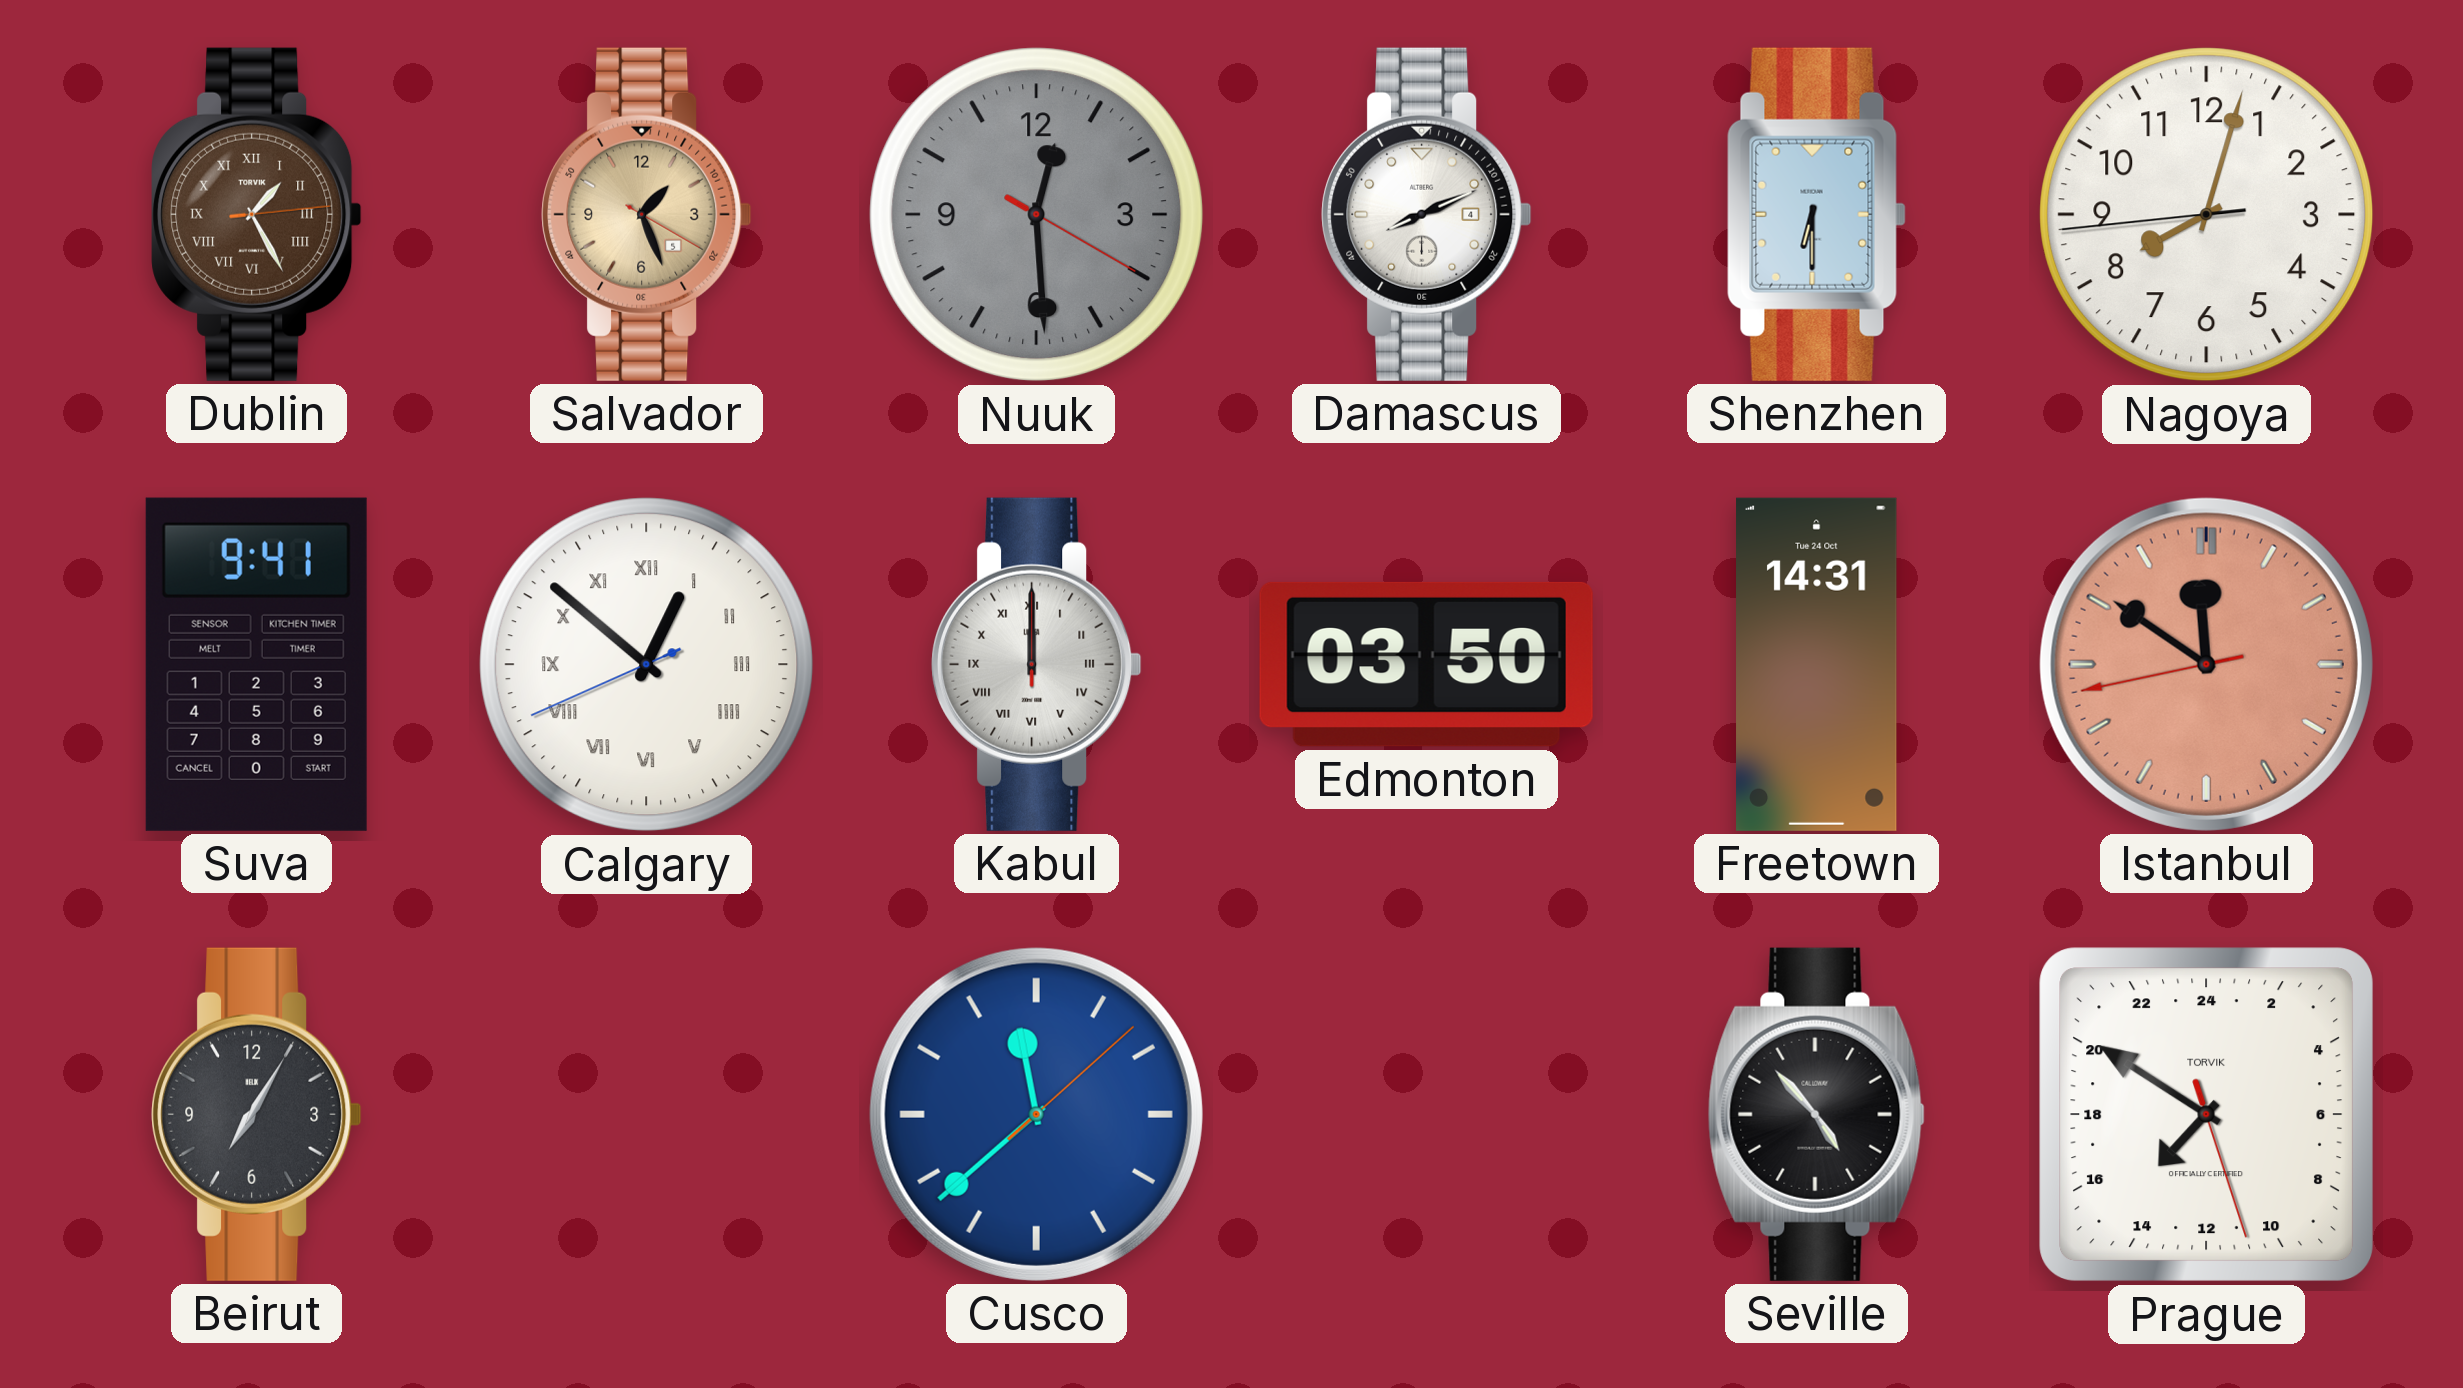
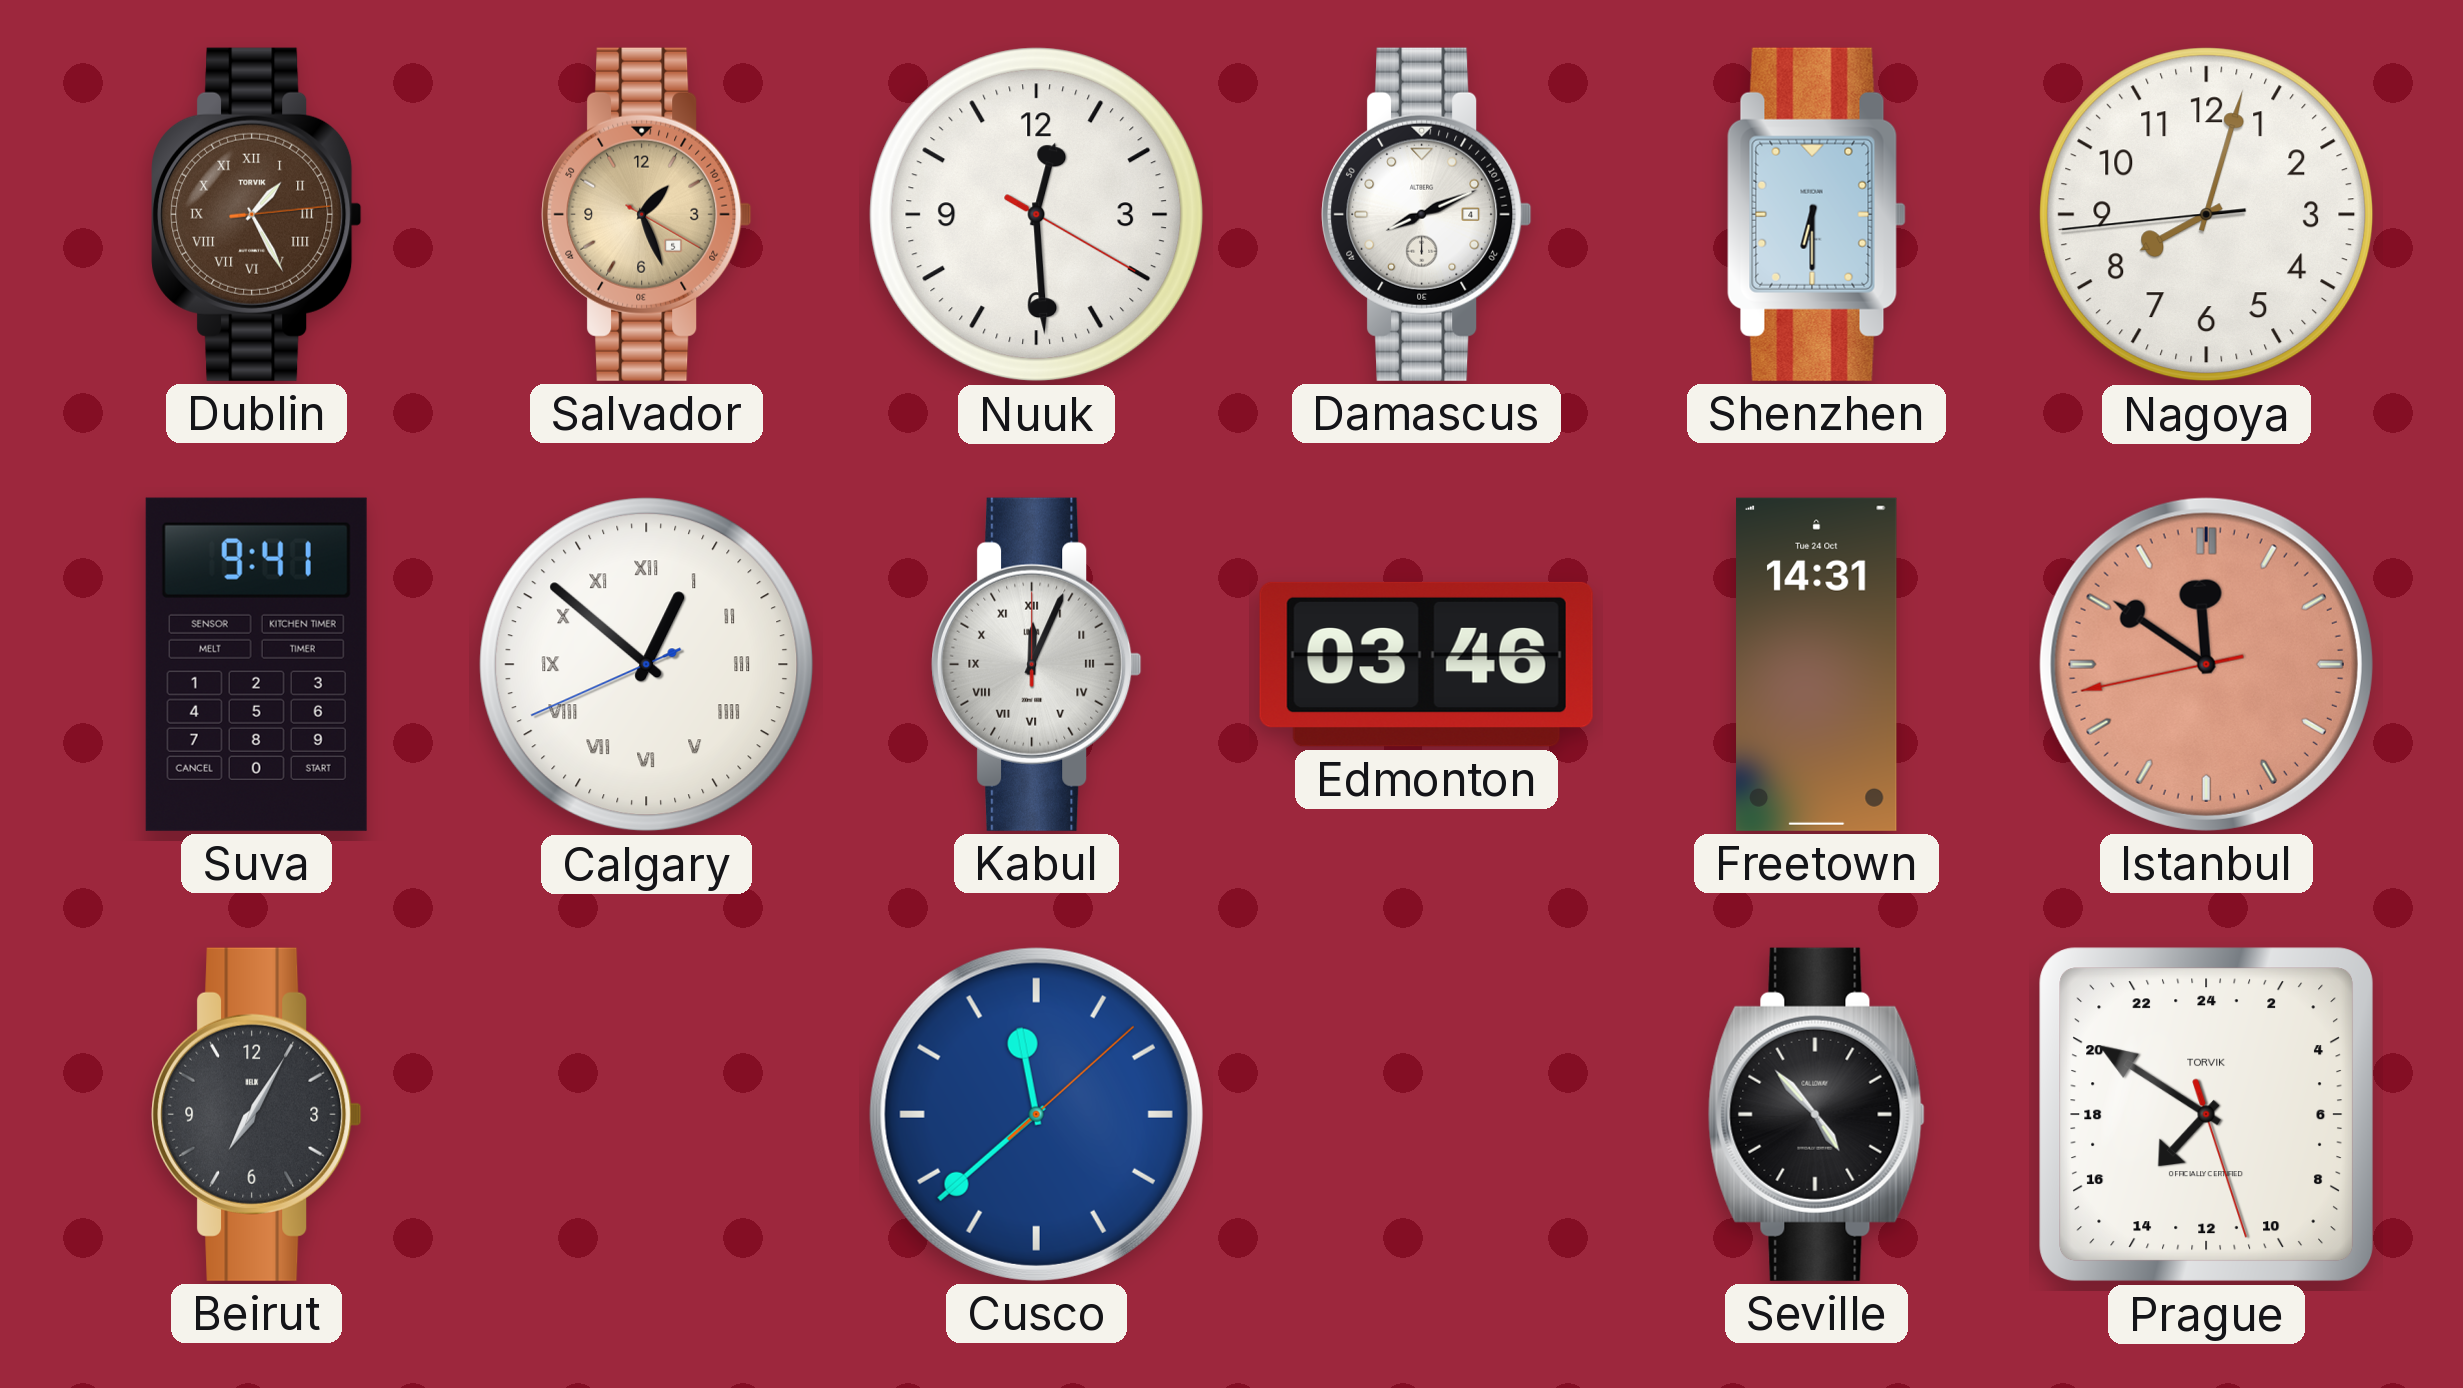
Nuuk dial: grey -> white
Kabul: 12:00 -> 12:04
Edmonton: 03:50 -> 03:46
